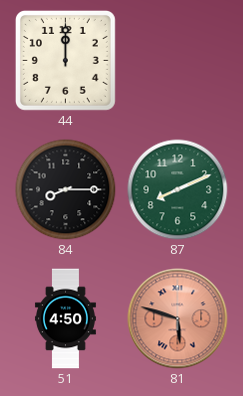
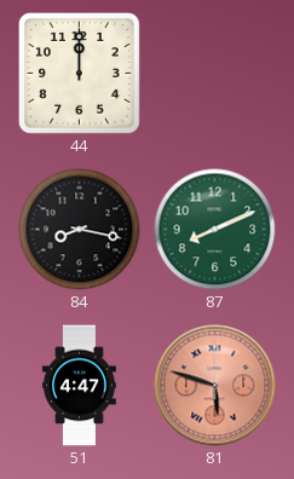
84: 8:15 -> 8:17
51: 4:50 -> 4:47
